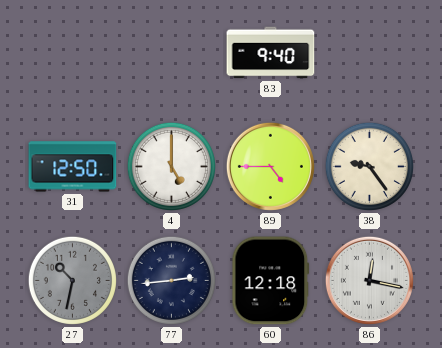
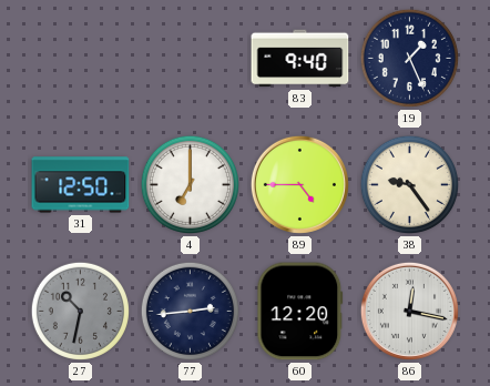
19: none -> 1:26
4: 5:00 -> 7:00
60: 12:18 -> 12:20
